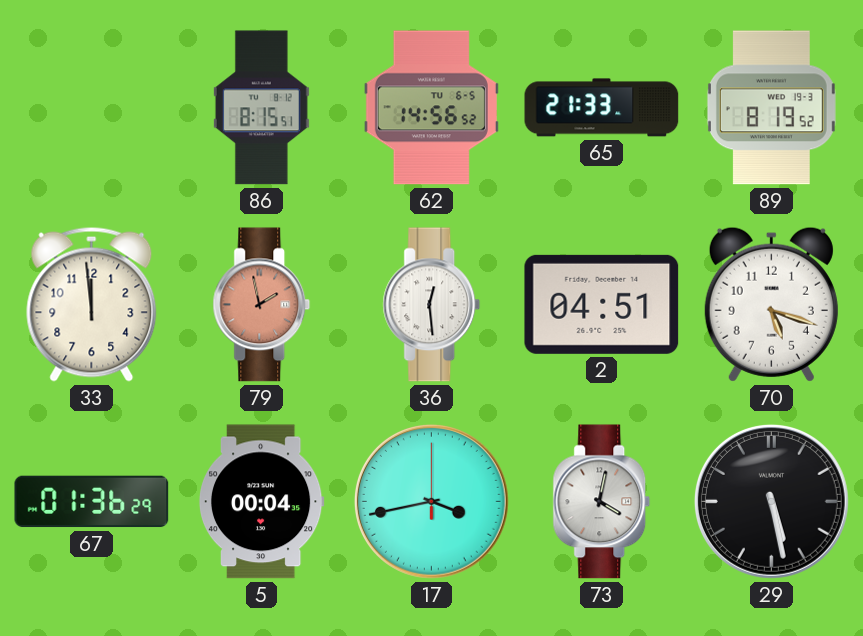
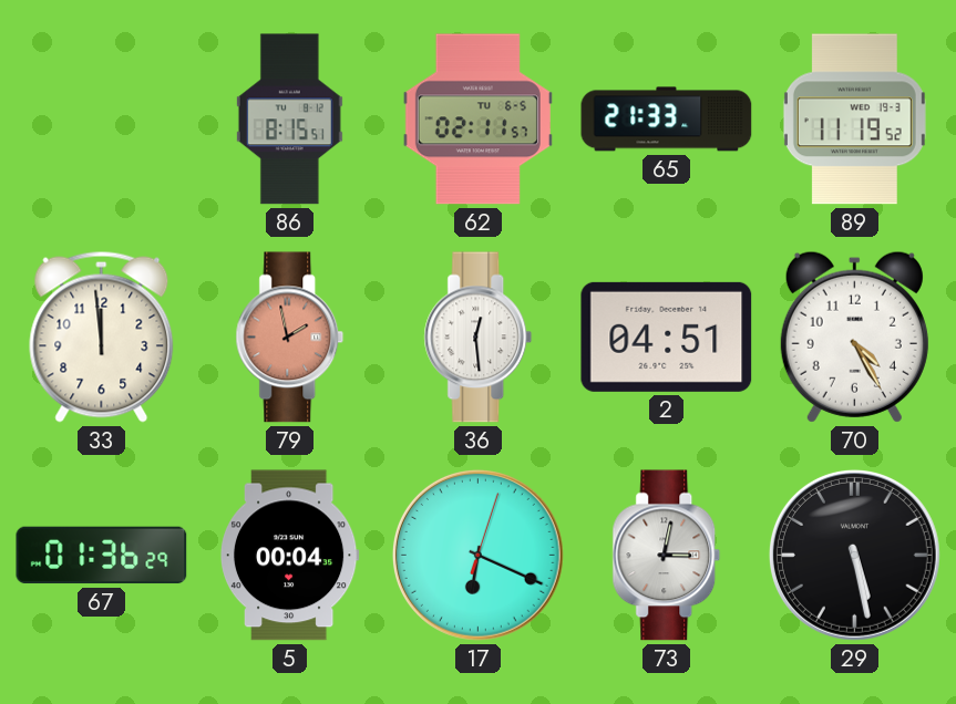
62: 14:56 -> 02:11
89: 8:19 -> 11:19
70: 5:18 -> 4:25
17: 3:43 -> 6:19
73: 4:02 -> 3:02
